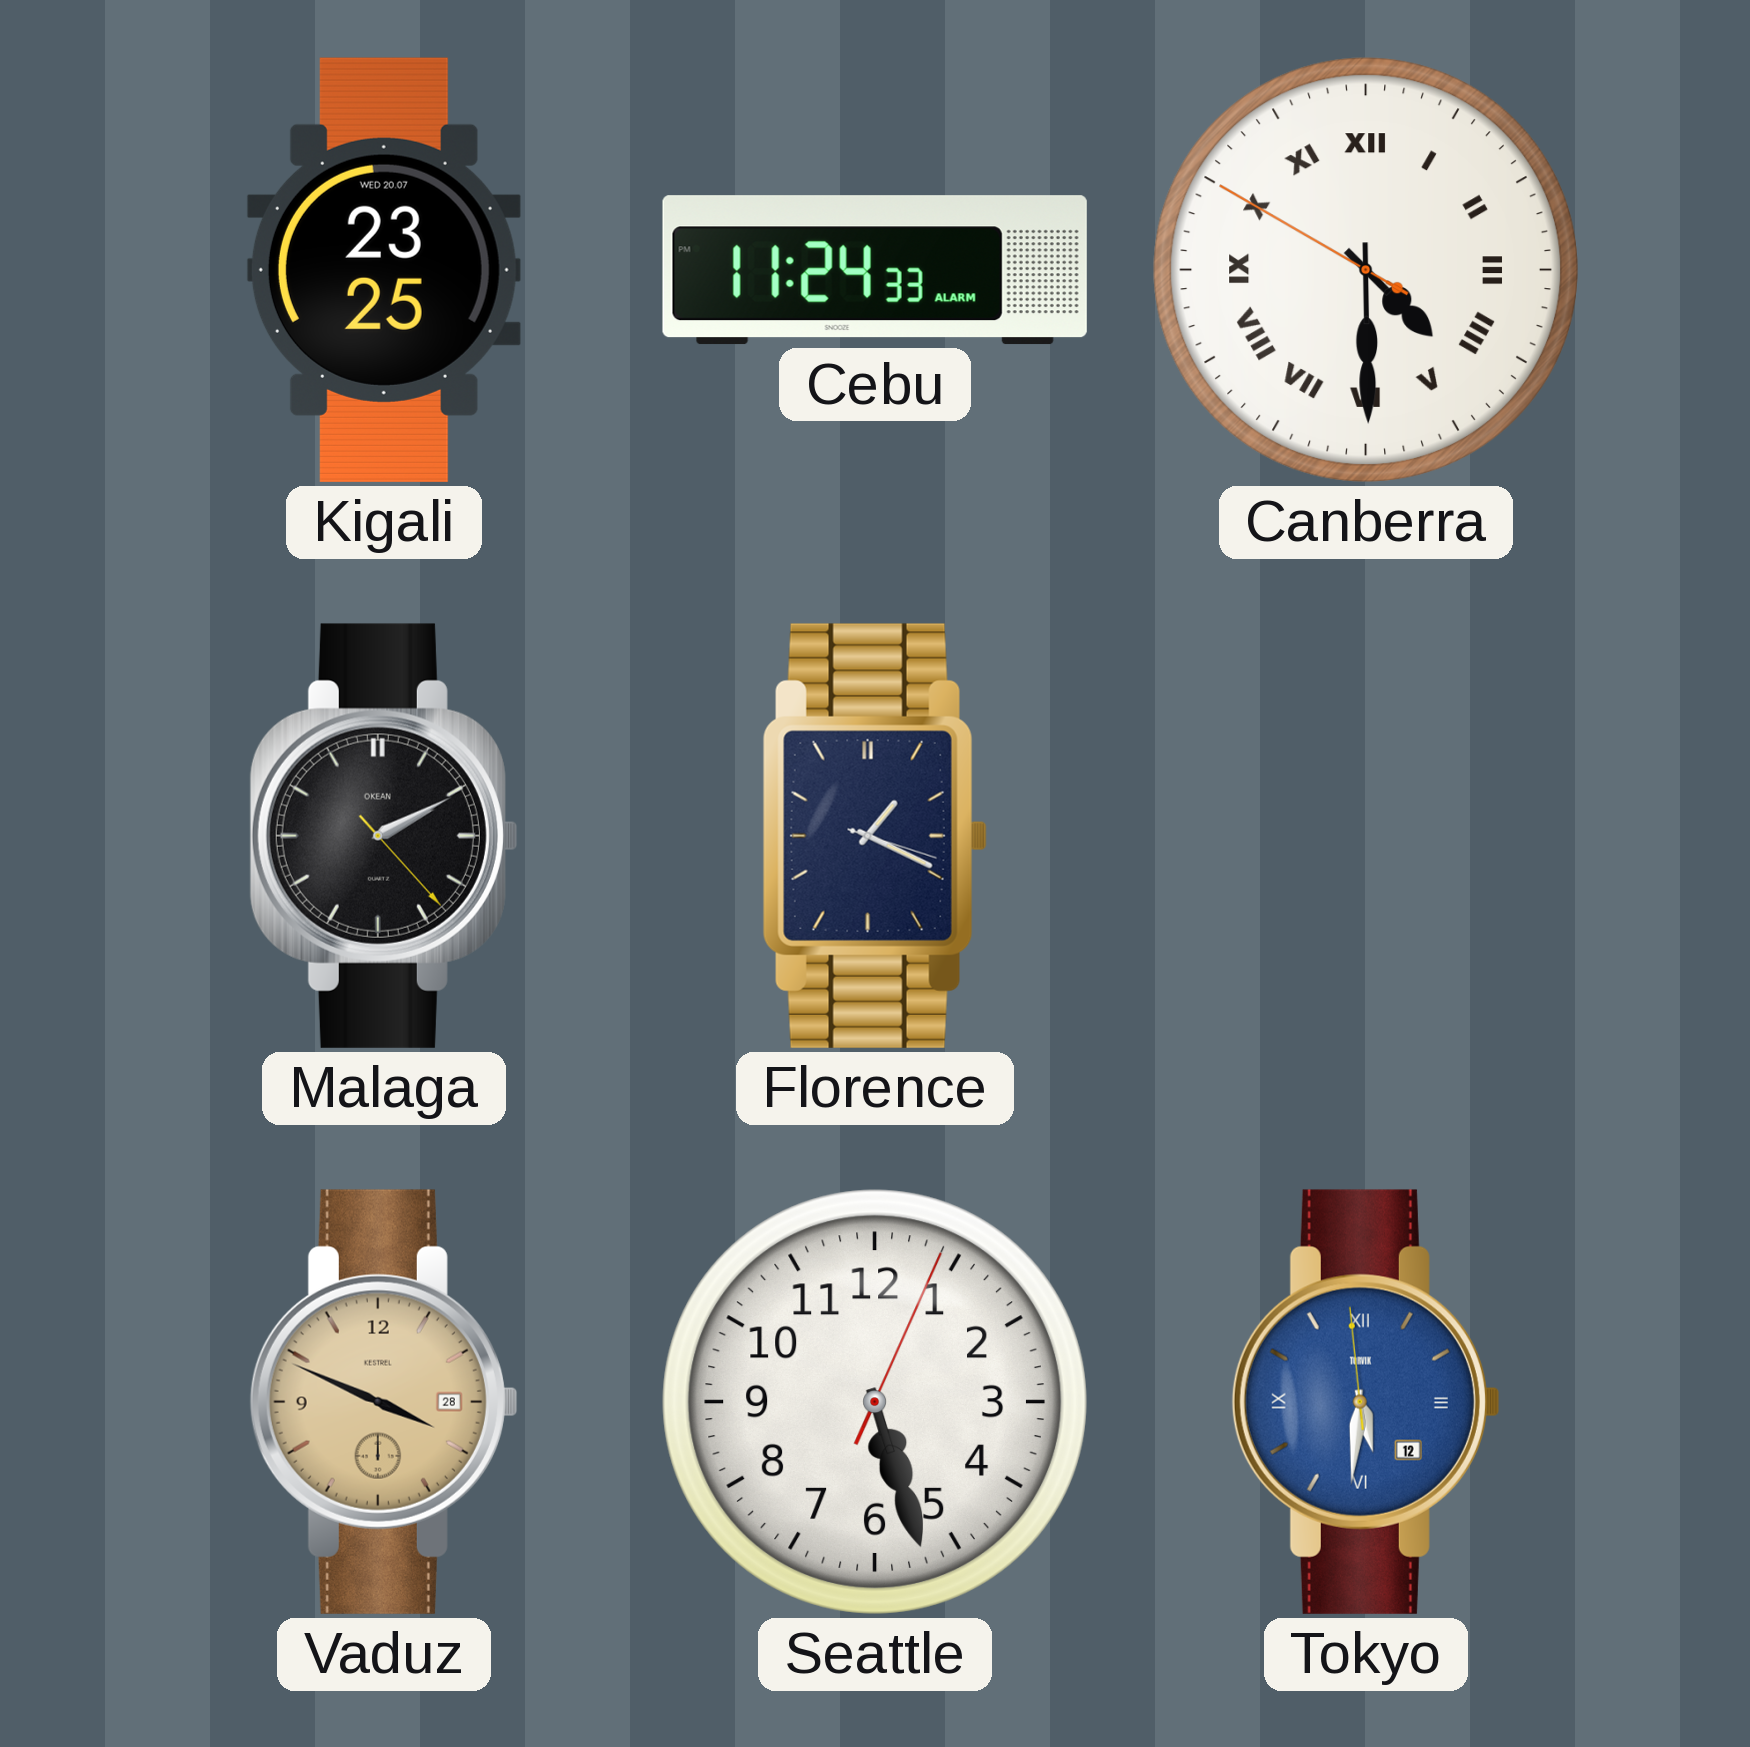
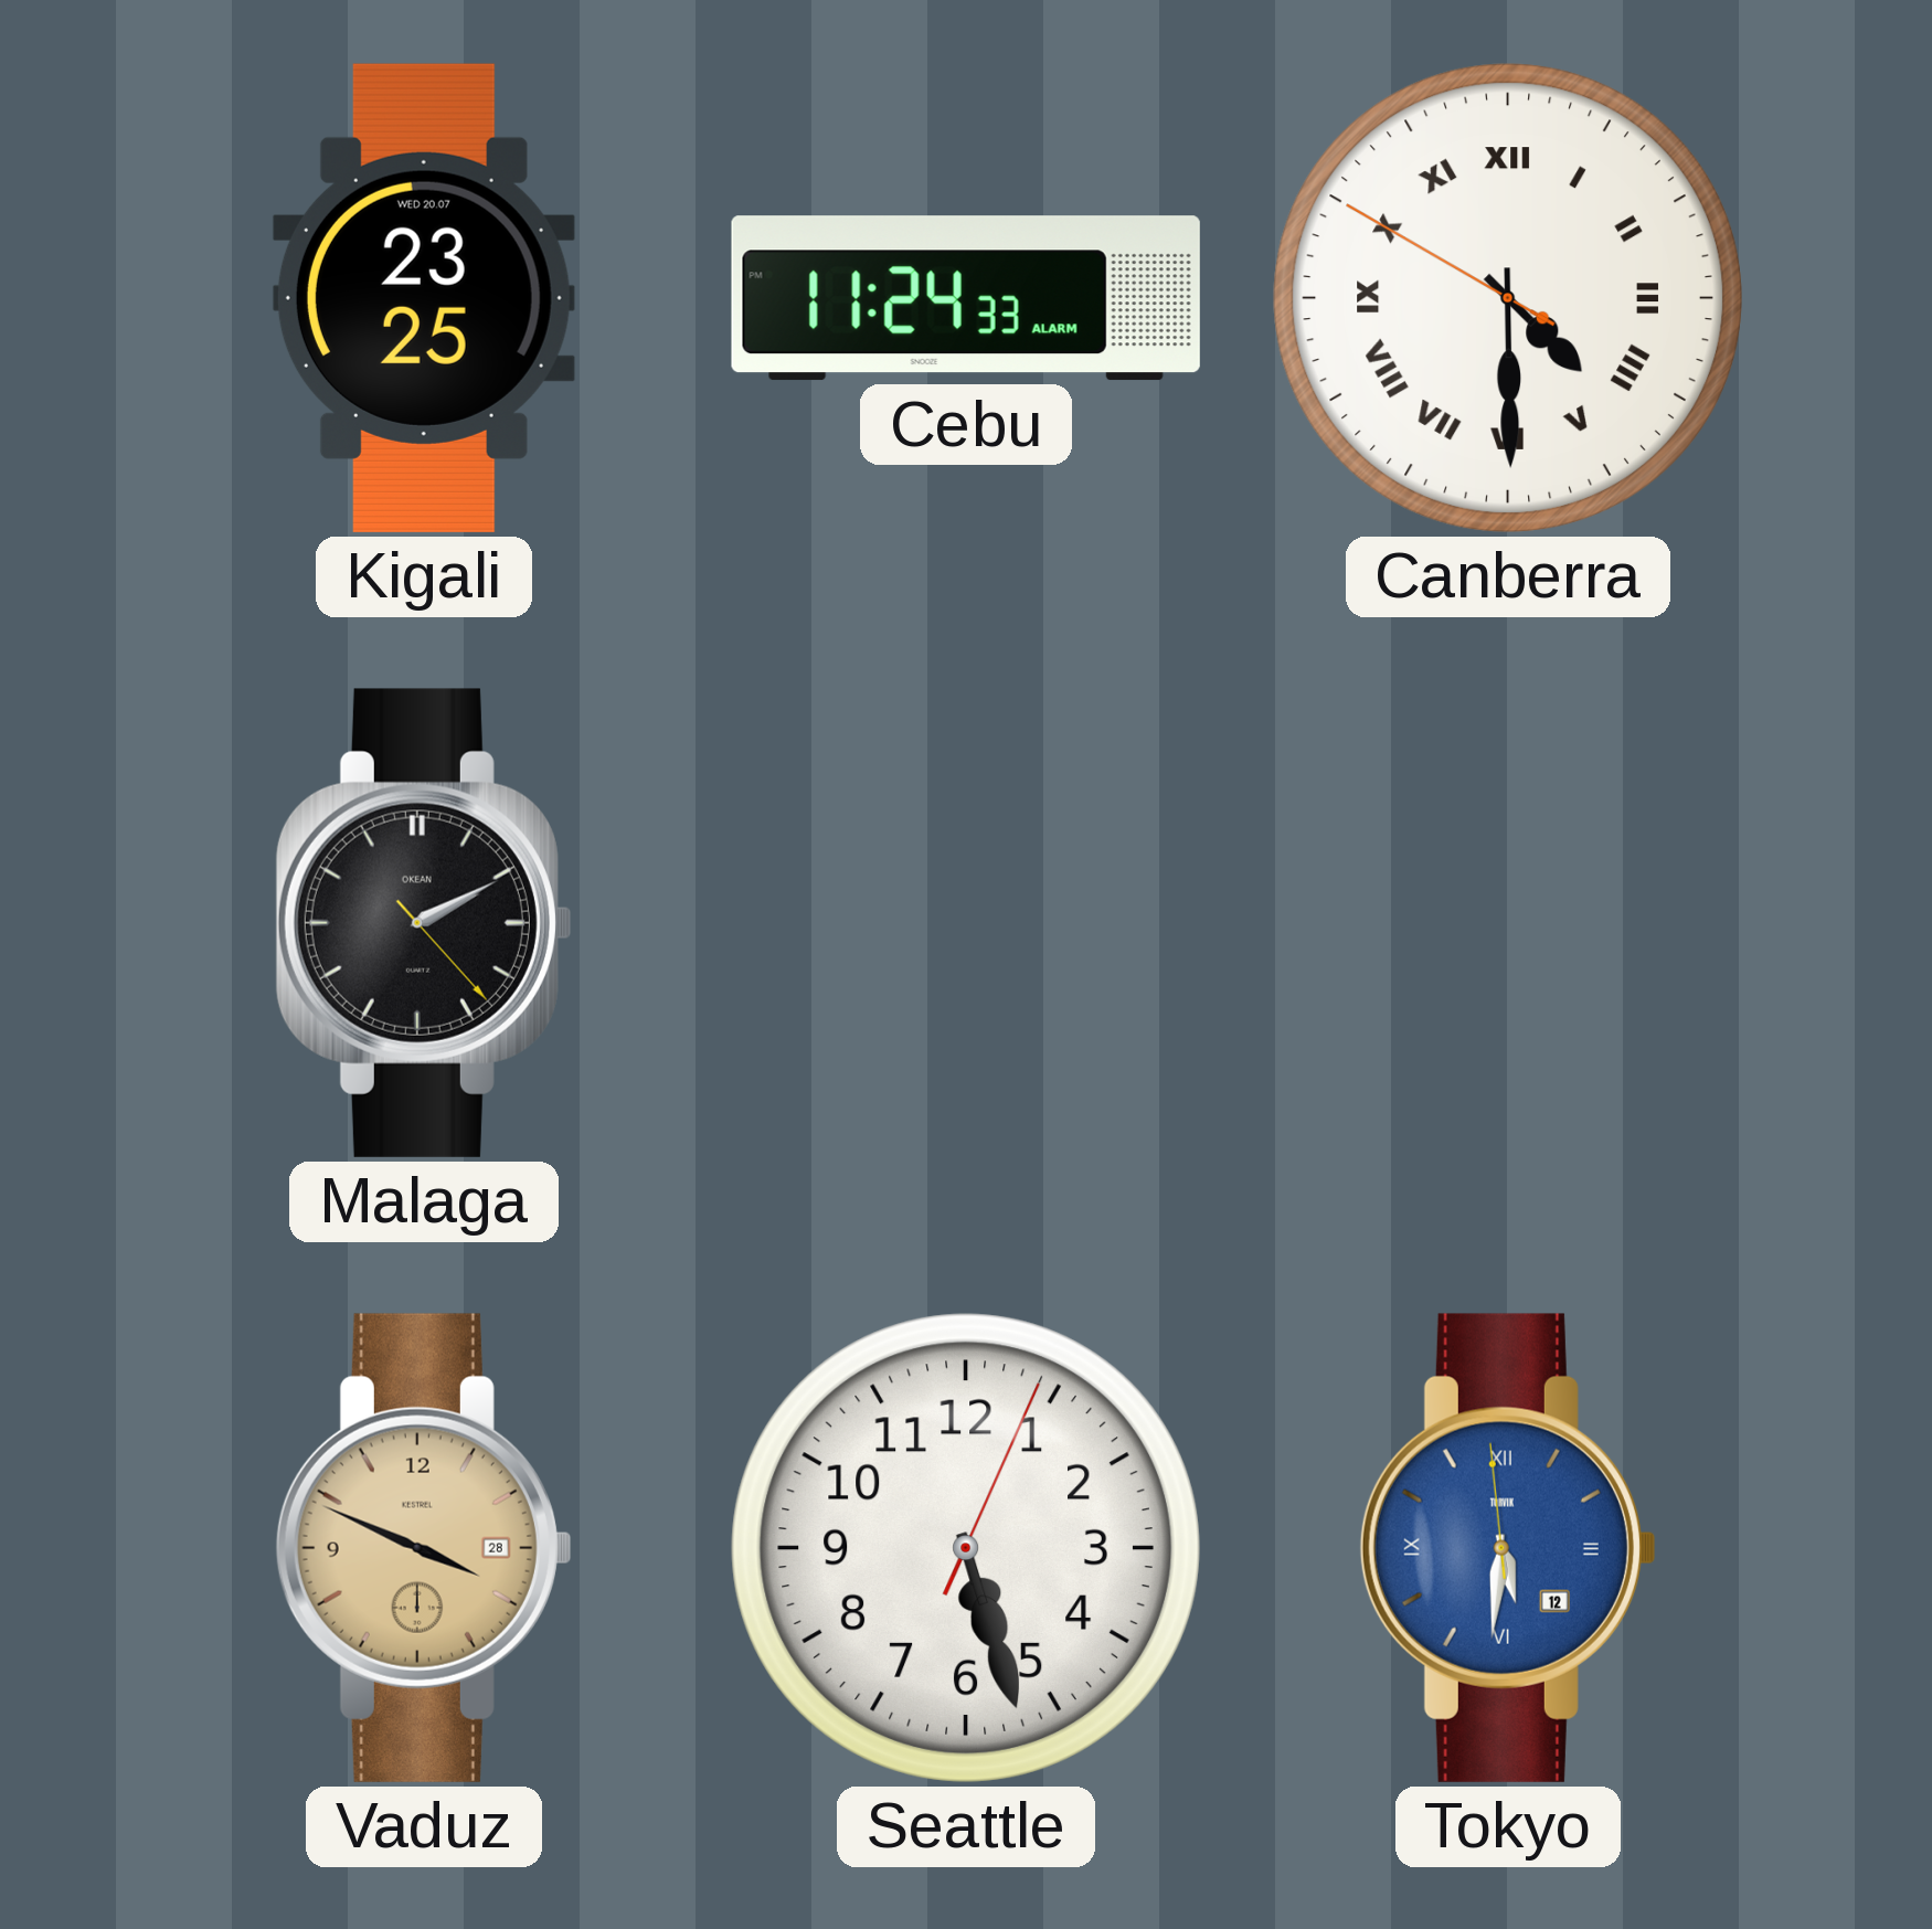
Florence: 1:19 -> none
